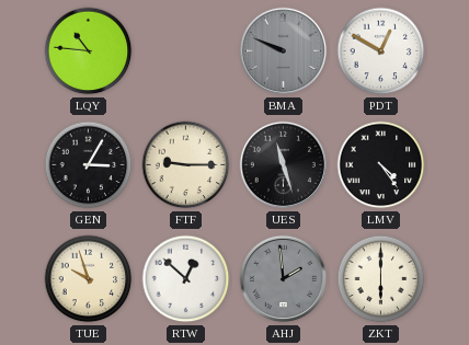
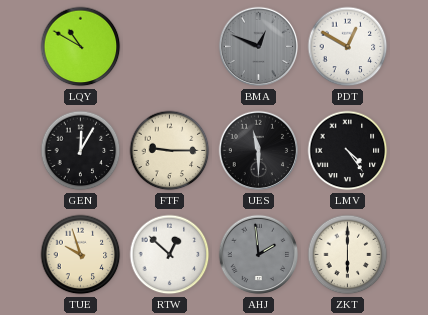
LQY: 10:46 -> 10:50
BMA: 9:49 -> 12:49
GEN: 3:05 -> 12:05
UES: 11:27 -> 11:30
